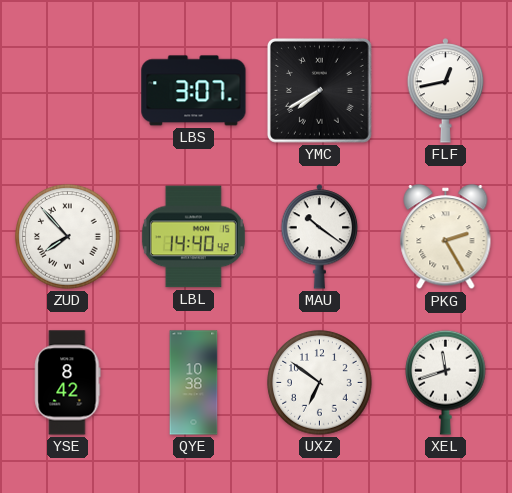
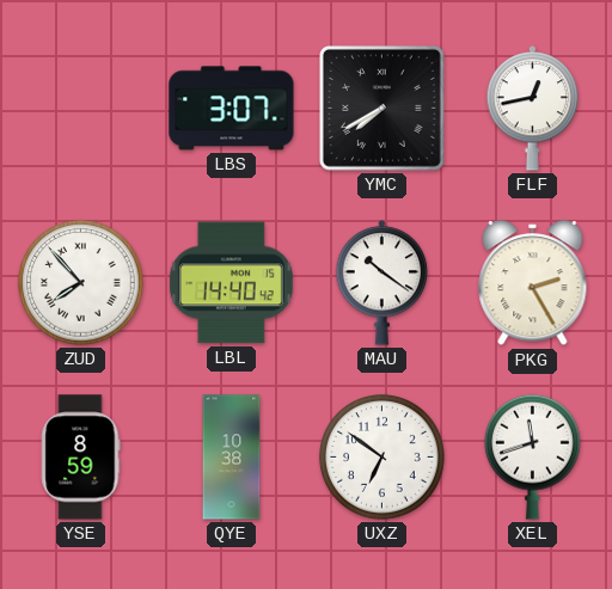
YSE: 8:42 -> 8:59
